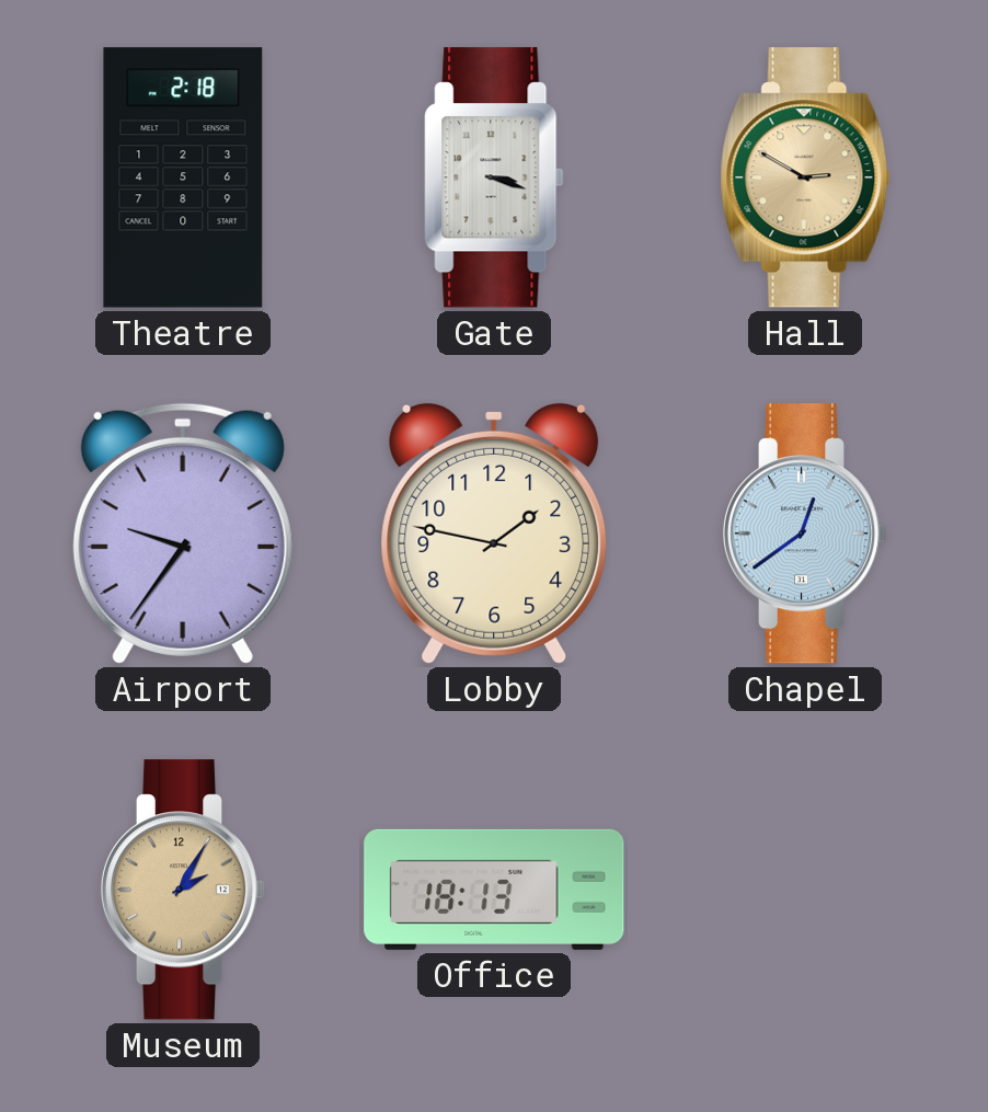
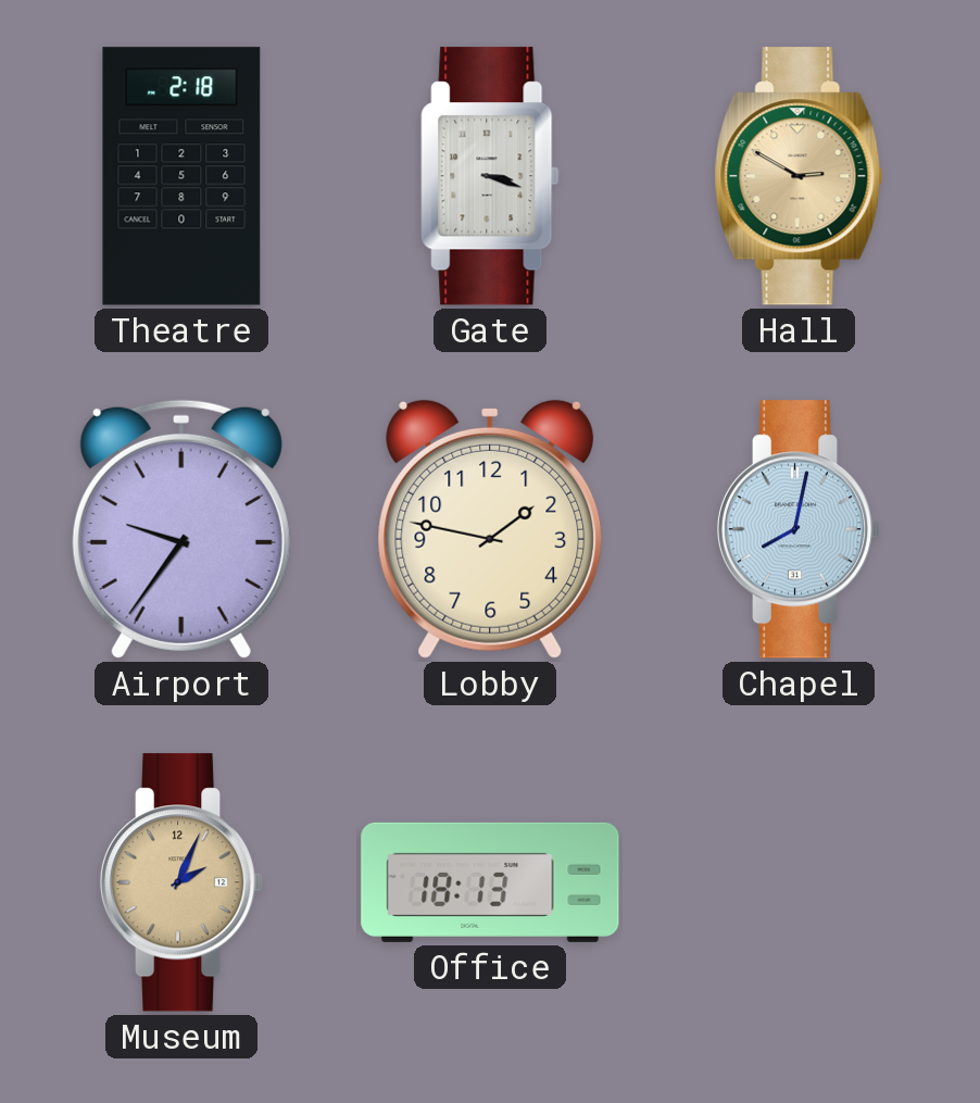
Chapel: 12:39 -> 8:02
Museum: 2:05 -> 2:04
